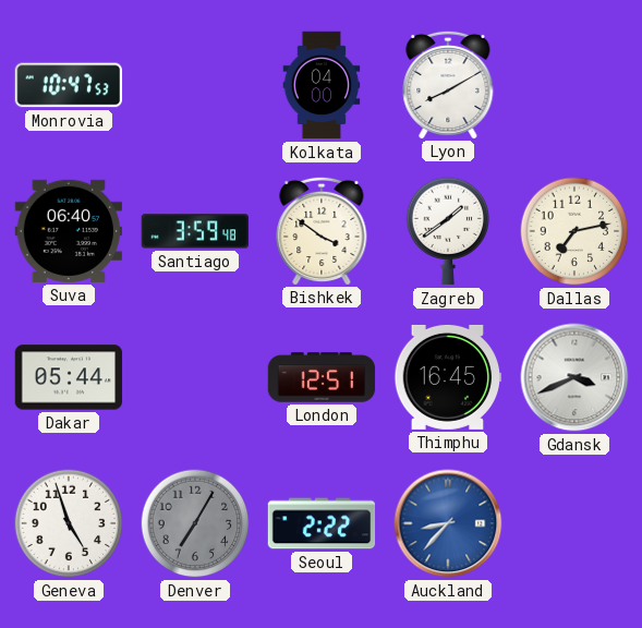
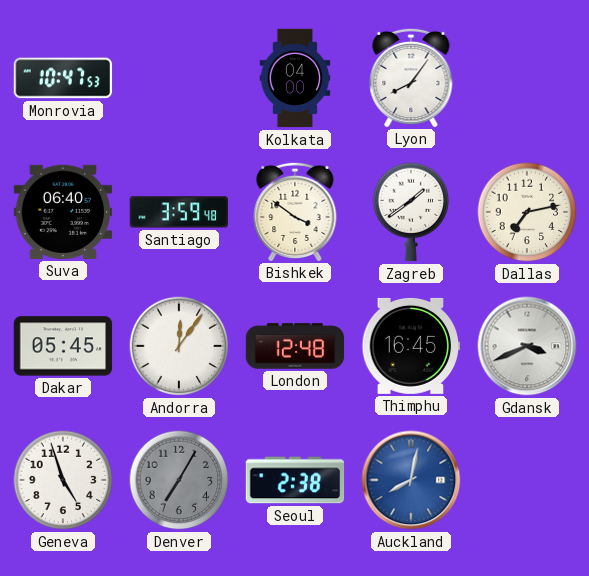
Lyon: 8:10 -> 8:06
Dakar: 05:44 -> 05:45
Andorra: none -> 12:06
London: 12:51 -> 12:48
Seoul: 2:22 -> 2:38
Auckland: 8:37 -> 8:02
